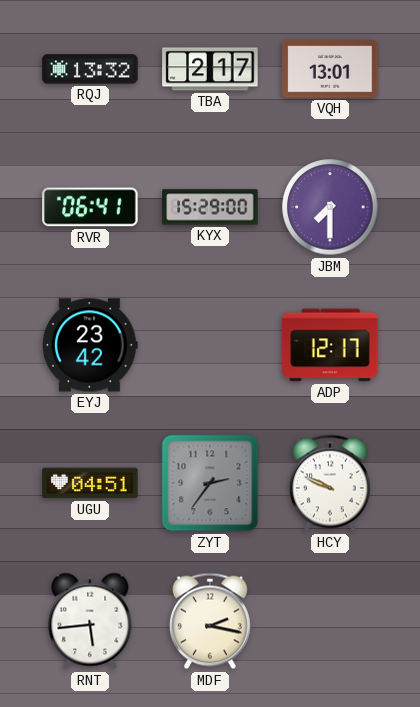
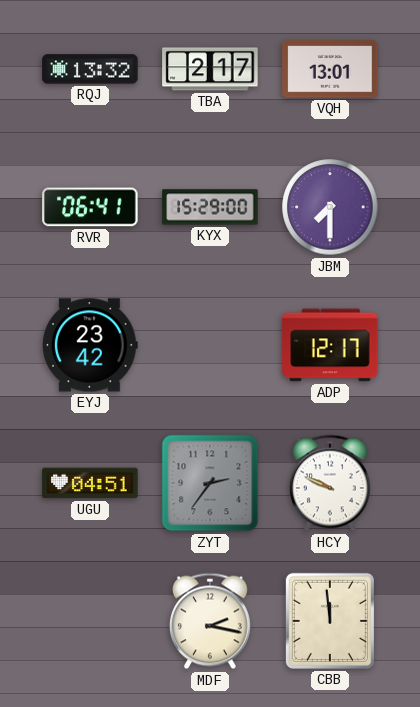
RNT: 5:44 -> none
CBB: none -> 11:59
